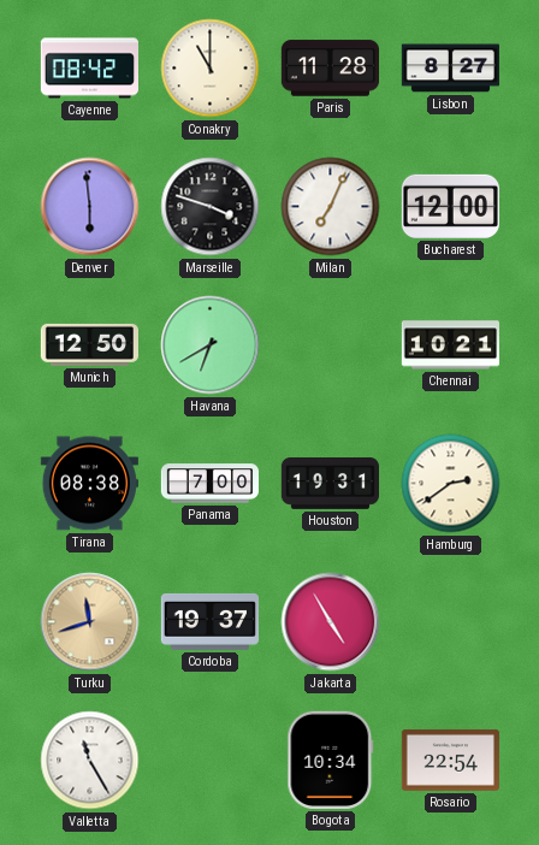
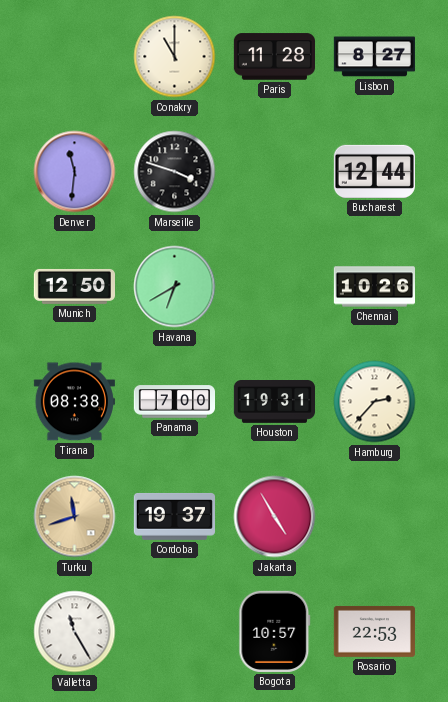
Cayenne: 08:42 -> none
Denver: 5:59 -> 11:31
Milan: 7:04 -> none
Bucharest: 12:00 -> 12:44
Chennai: 10:21 -> 10:26
Hamburg: 2:39 -> 2:37
Bogota: 10:34 -> 10:57
Rosario: 22:54 -> 22:53
